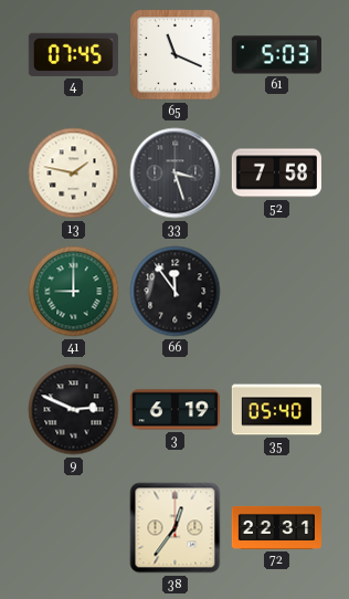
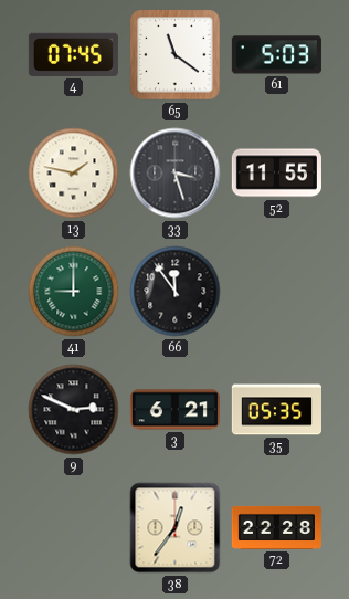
65: 11:19 -> 11:21
52: 7:58 -> 11:55
3: 6:19 -> 6:21
35: 05:40 -> 05:35
72: 22:31 -> 22:28
